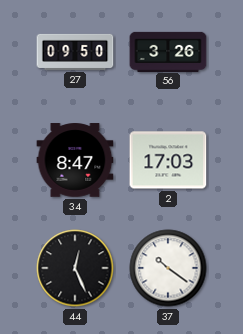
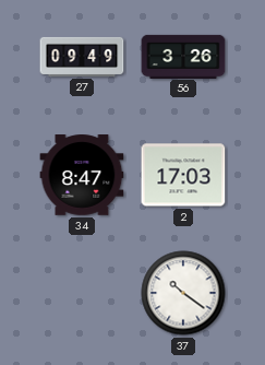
27: 09:50 -> 09:49
44: 12:26 -> none
